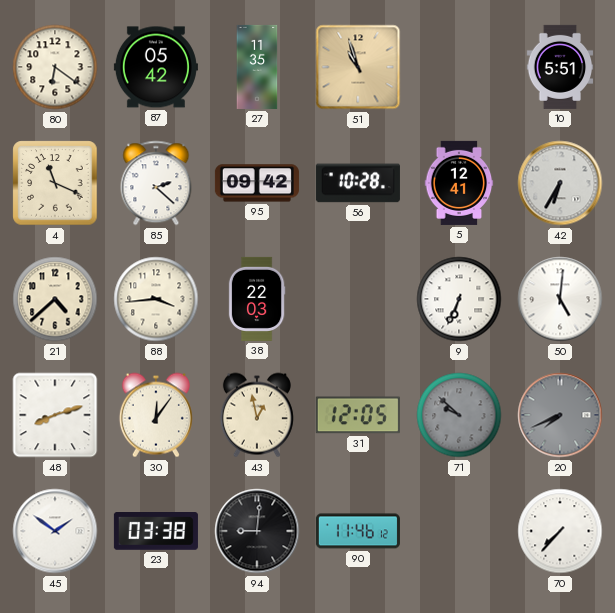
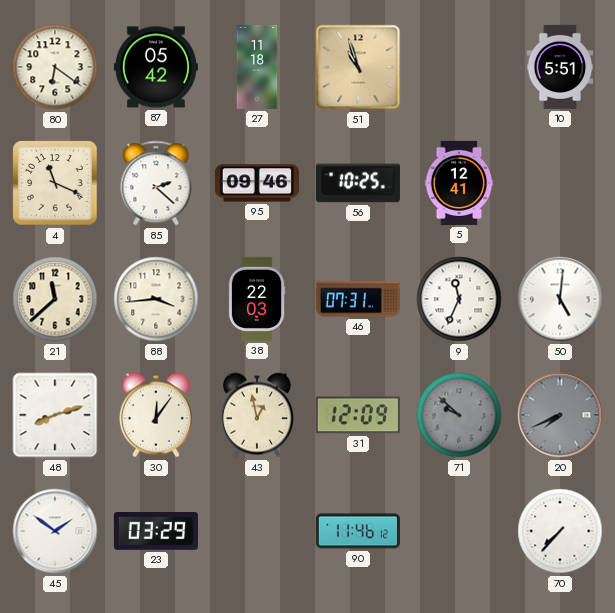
27: 11:35 -> 11:18
95: 09:42 -> 09:46
56: 10:28 -> 10:25
42: 6:35 -> none
21: 4:38 -> 11:38
46: none -> 07:31
9: 6:34 -> 11:34
31: 12:05 -> 12:09
23: 03:38 -> 03:29
94: 9:01 -> none
